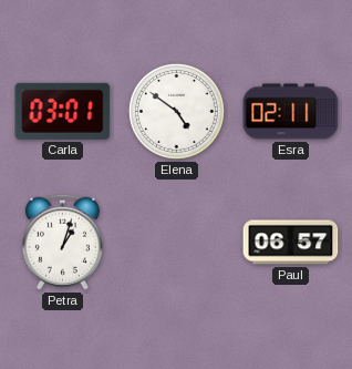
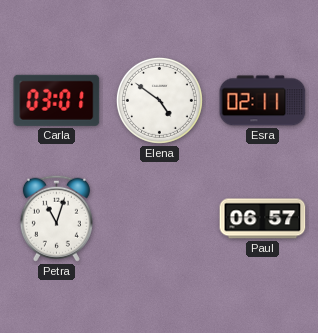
Petra: 1:03 -> 11:03
